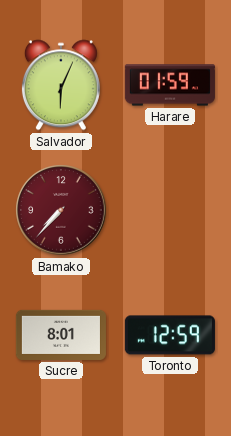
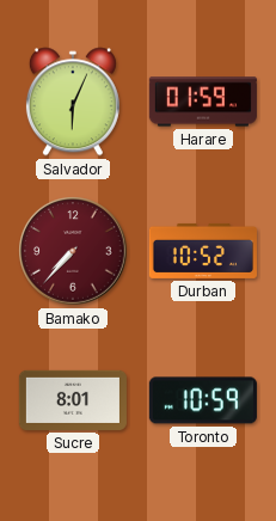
Durban: none -> 10:52
Toronto: 12:59 -> 10:59
